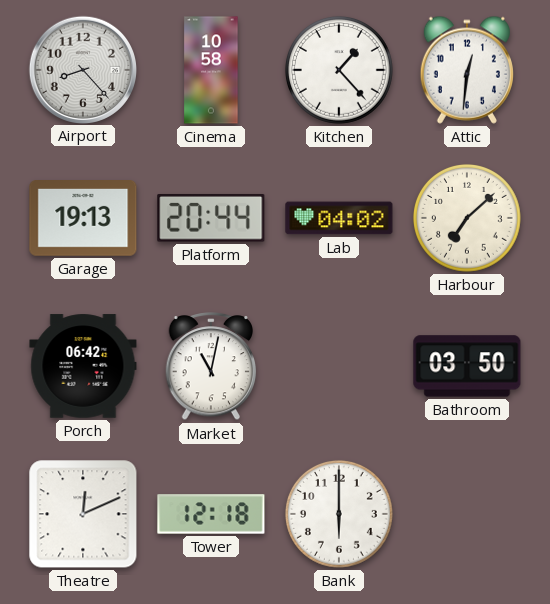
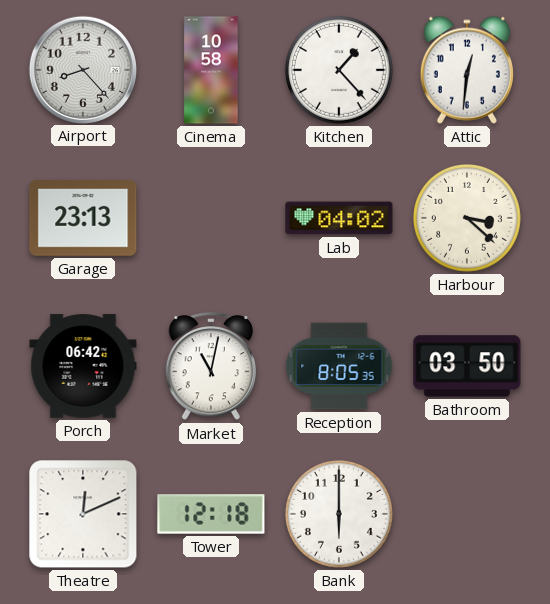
Garage: 19:13 -> 23:13
Platform: 20:44 -> none
Harbour: 7:08 -> 3:22
Reception: none -> 8:05
